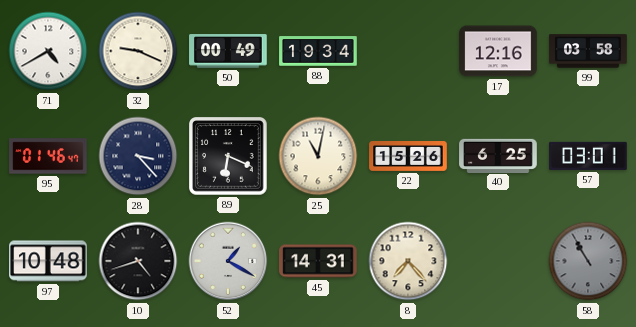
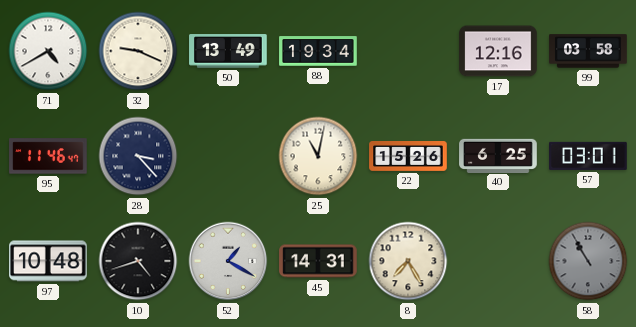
50: 00:49 -> 13:49
95: 01:46 -> 11:46
89: 6:19 -> none
8: 7:23 -> 7:25
